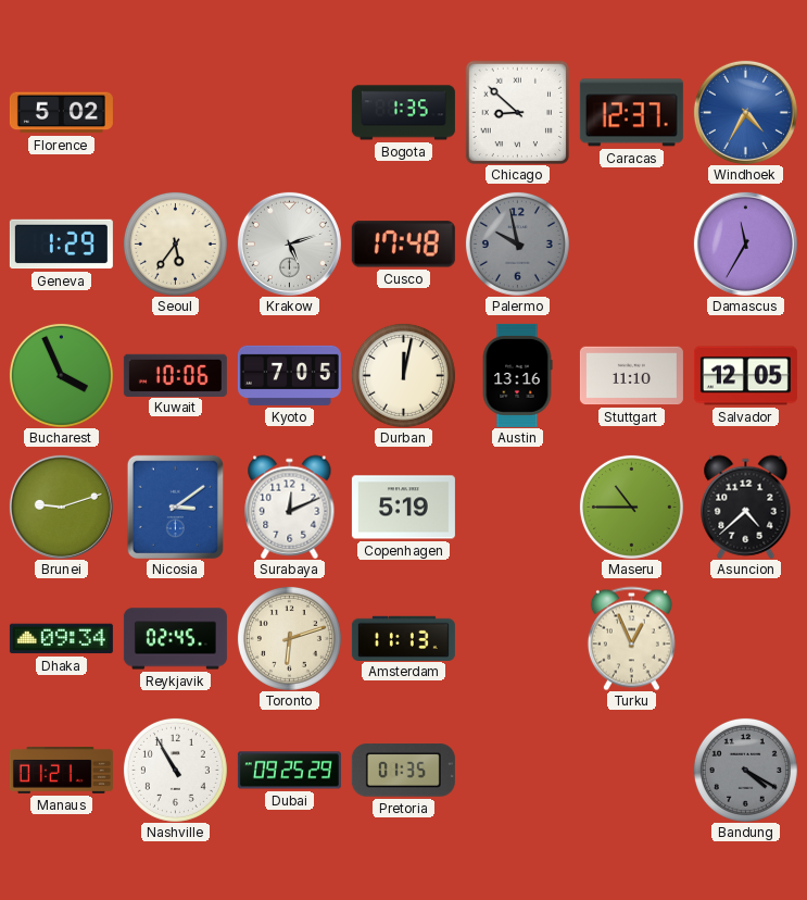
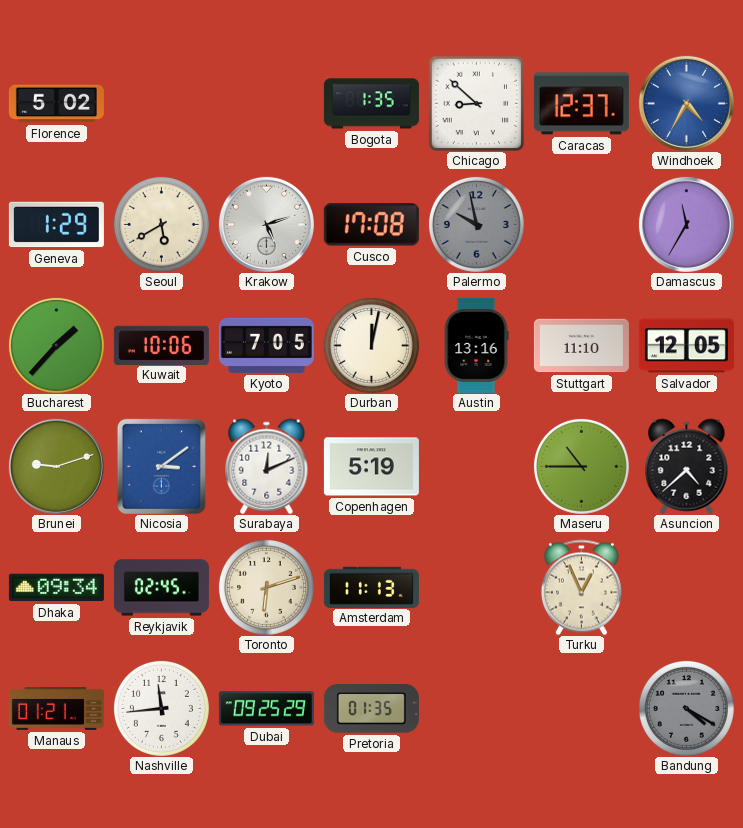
Seoul: 5:36 -> 5:40
Cusco: 17:48 -> 17:08
Bucharest: 3:56 -> 1:37
Nashville: 10:55 -> 11:44
